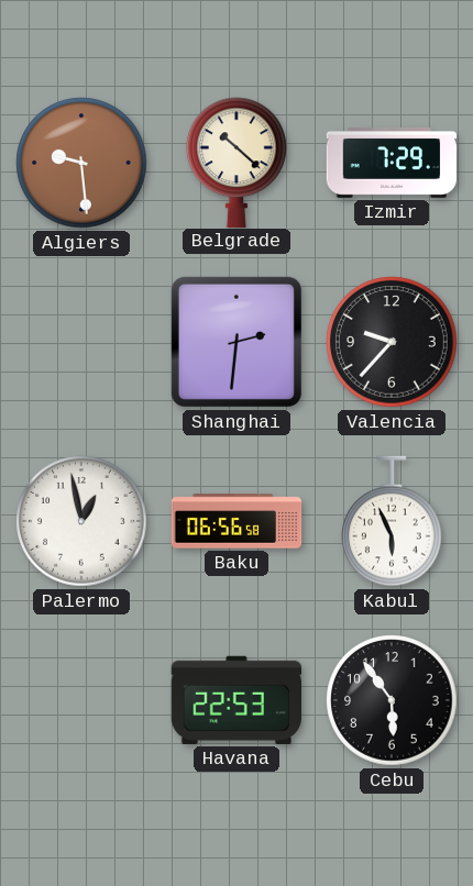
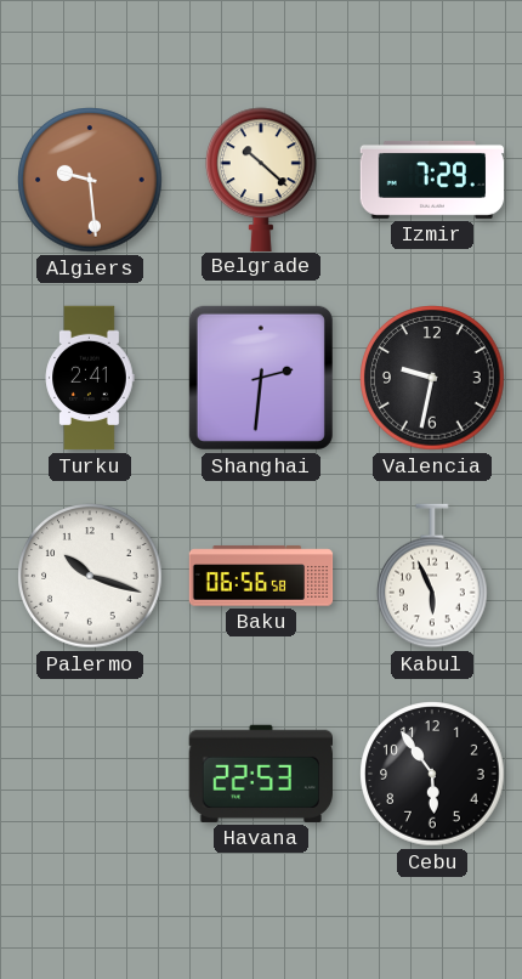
Turku: none -> 2:41
Valencia: 9:37 -> 9:32
Palermo: 12:58 -> 10:18
